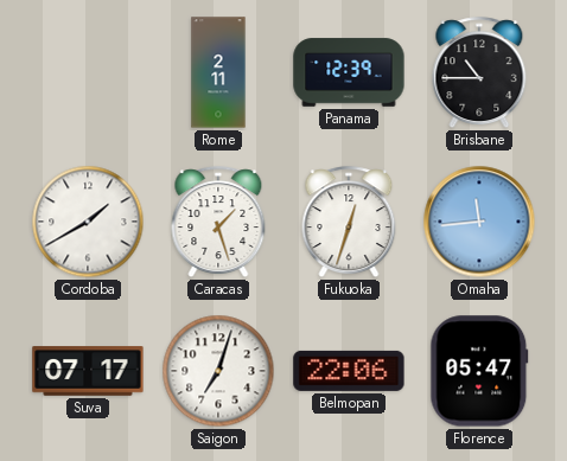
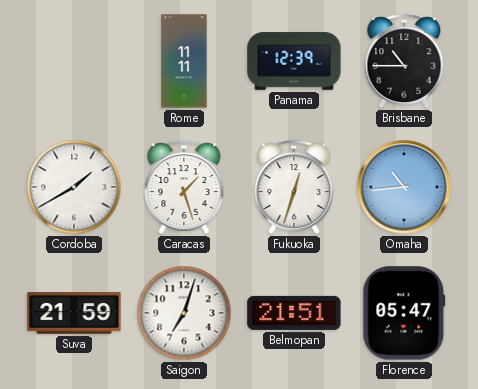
Rome: 2:11 -> 11:11
Omaha: 11:44 -> 10:44
Suva: 07:17 -> 21:59
Belmopan: 22:06 -> 21:51
